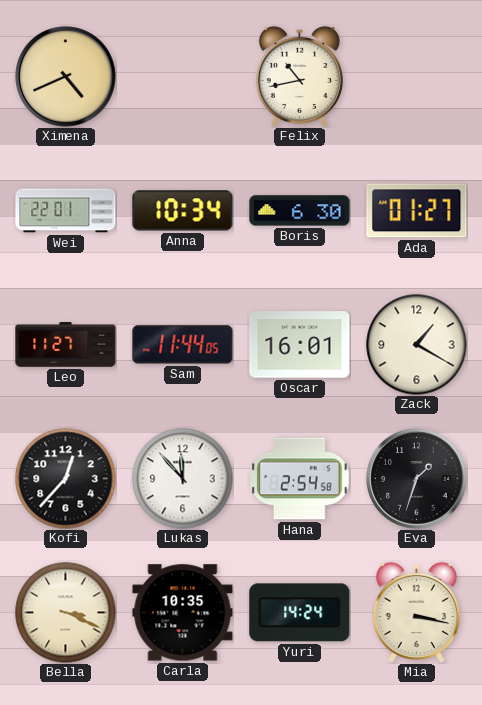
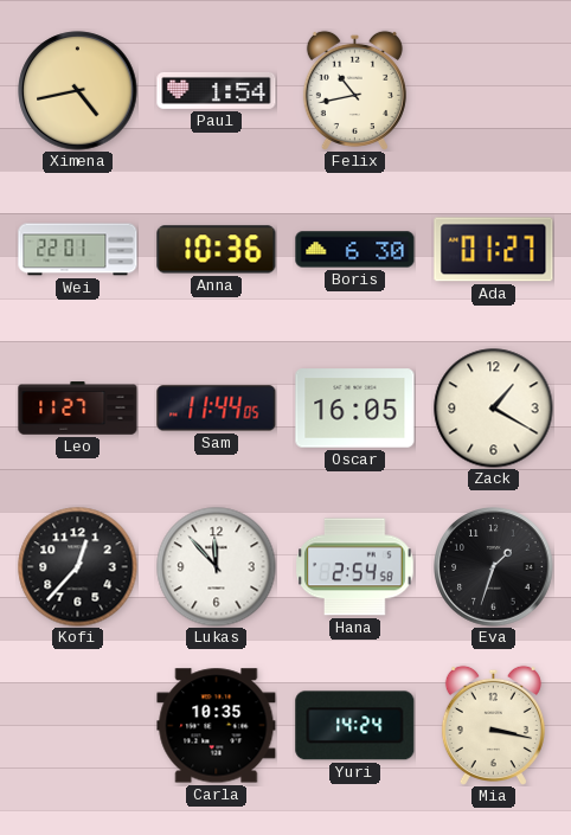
Ximena: 4:41 -> 4:43
Paul: none -> 1:54
Anna: 10:34 -> 10:36
Oscar: 16:01 -> 16:05
Bella: 3:19 -> none
